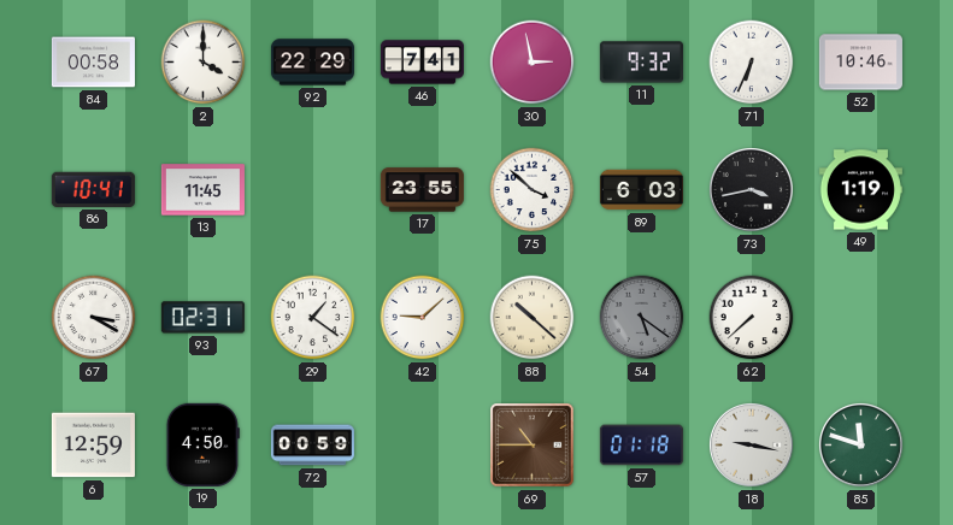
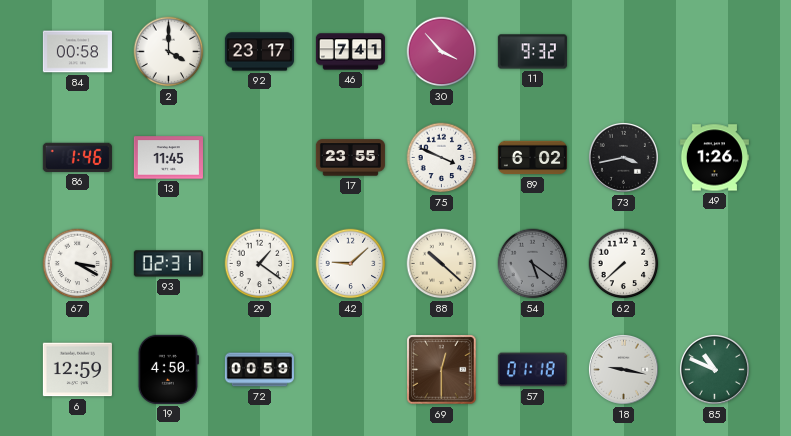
92: 22:29 -> 23:17
30: 2:58 -> 3:53
71: 6:34 -> none
52: 10:46 -> none
86: 10:41 -> 1:46
75: 3:52 -> 3:49
89: 6:03 -> 6:02
49: 1:19 -> 1:26
69: 10:45 -> 12:30
85: 11:48 -> 10:49
